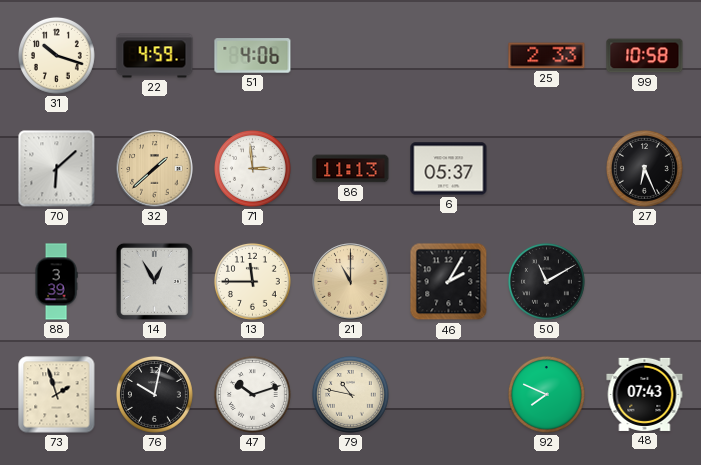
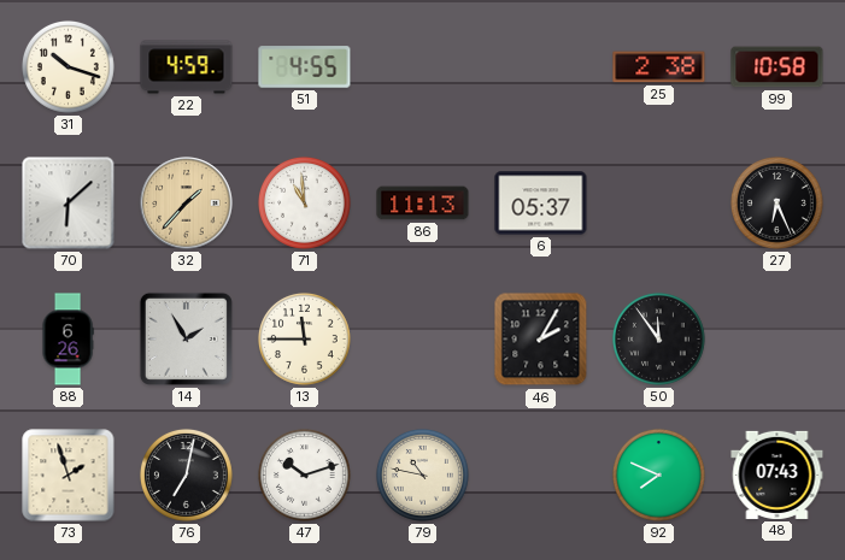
51: 4:06 -> 4:55
25: 2:33 -> 2:38
32: 1:38 -> 1:37
71: 2:59 -> 10:59
88: 3:39 -> 6:26
14: 12:55 -> 1:55
21: 11:00 -> none
50: 11:10 -> 11:54
76: 10:02 -> 7:02
